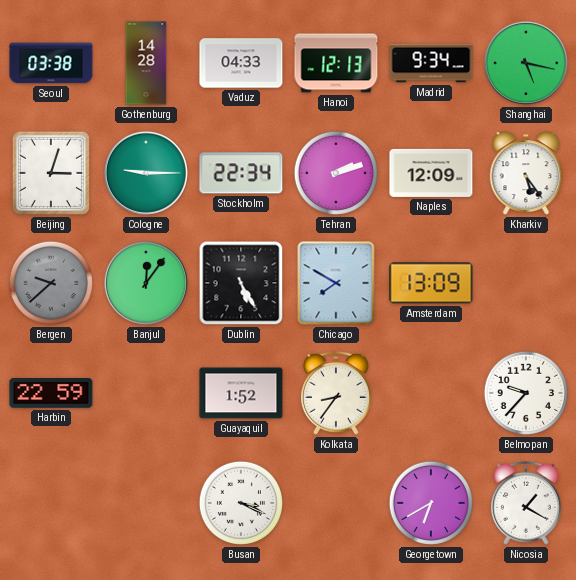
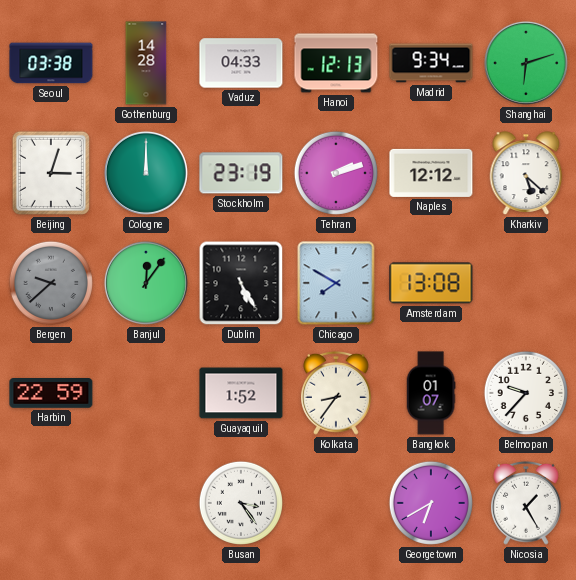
Shanghai: 5:17 -> 6:12
Cologne: 9:15 -> 12:00
Stockholm: 22:34 -> 23:19
Naples: 12:09 -> 12:12
Kharkiv: 5:24 -> 5:22
Amsterdam: 13:09 -> 13:08
Bangkok: none -> 01:07
Busan: 3:19 -> 3:24
Nicosia: 1:20 -> 1:25
